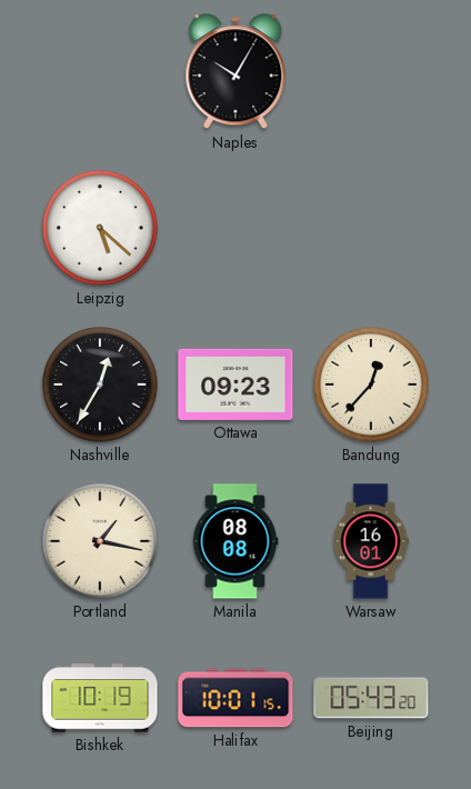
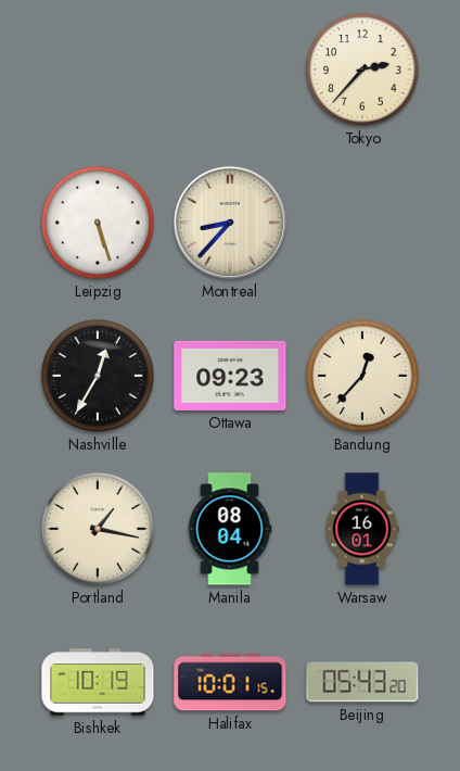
Naples: 10:05 -> none
Tokyo: none -> 2:37
Leipzig: 5:22 -> 5:27
Montreal: none -> 8:37
Manila: 08:08 -> 08:04
